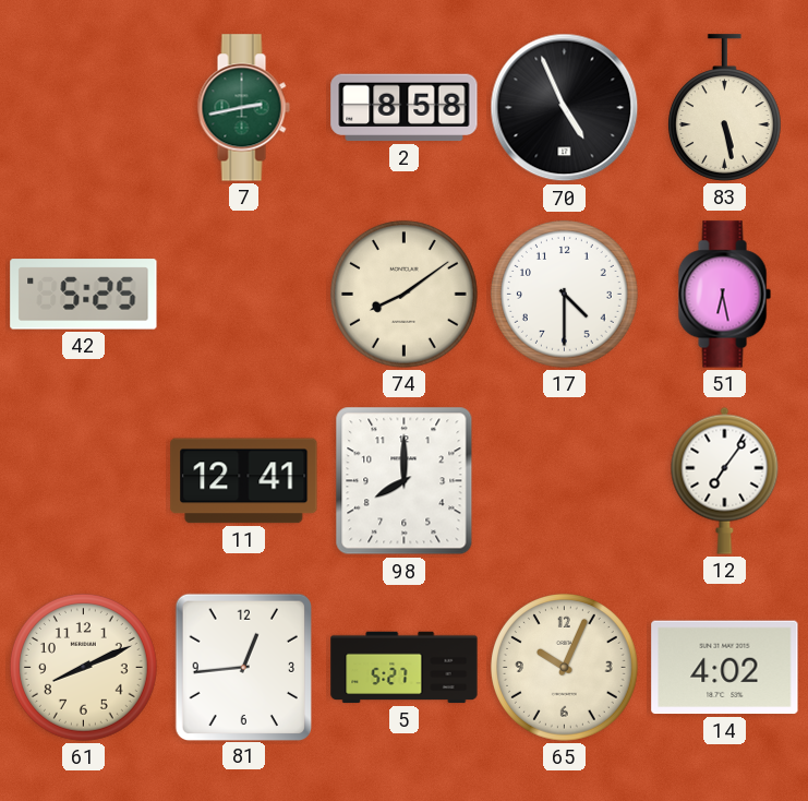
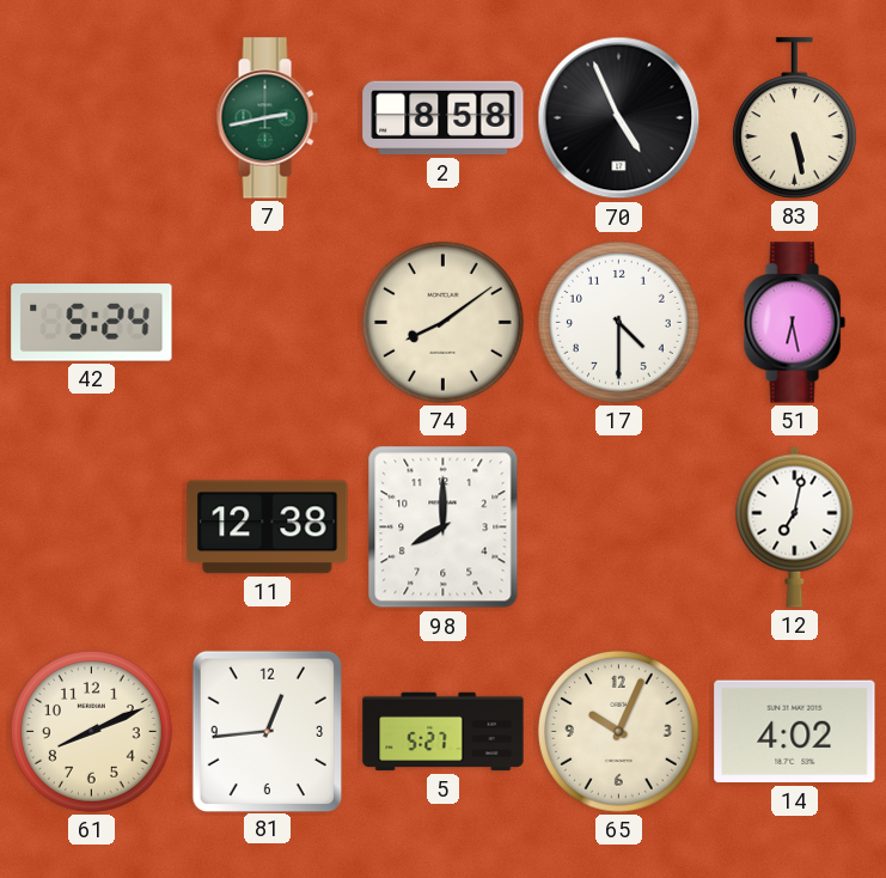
42: 5:25 -> 5:24
11: 12:41 -> 12:38
12: 7:06 -> 7:02
